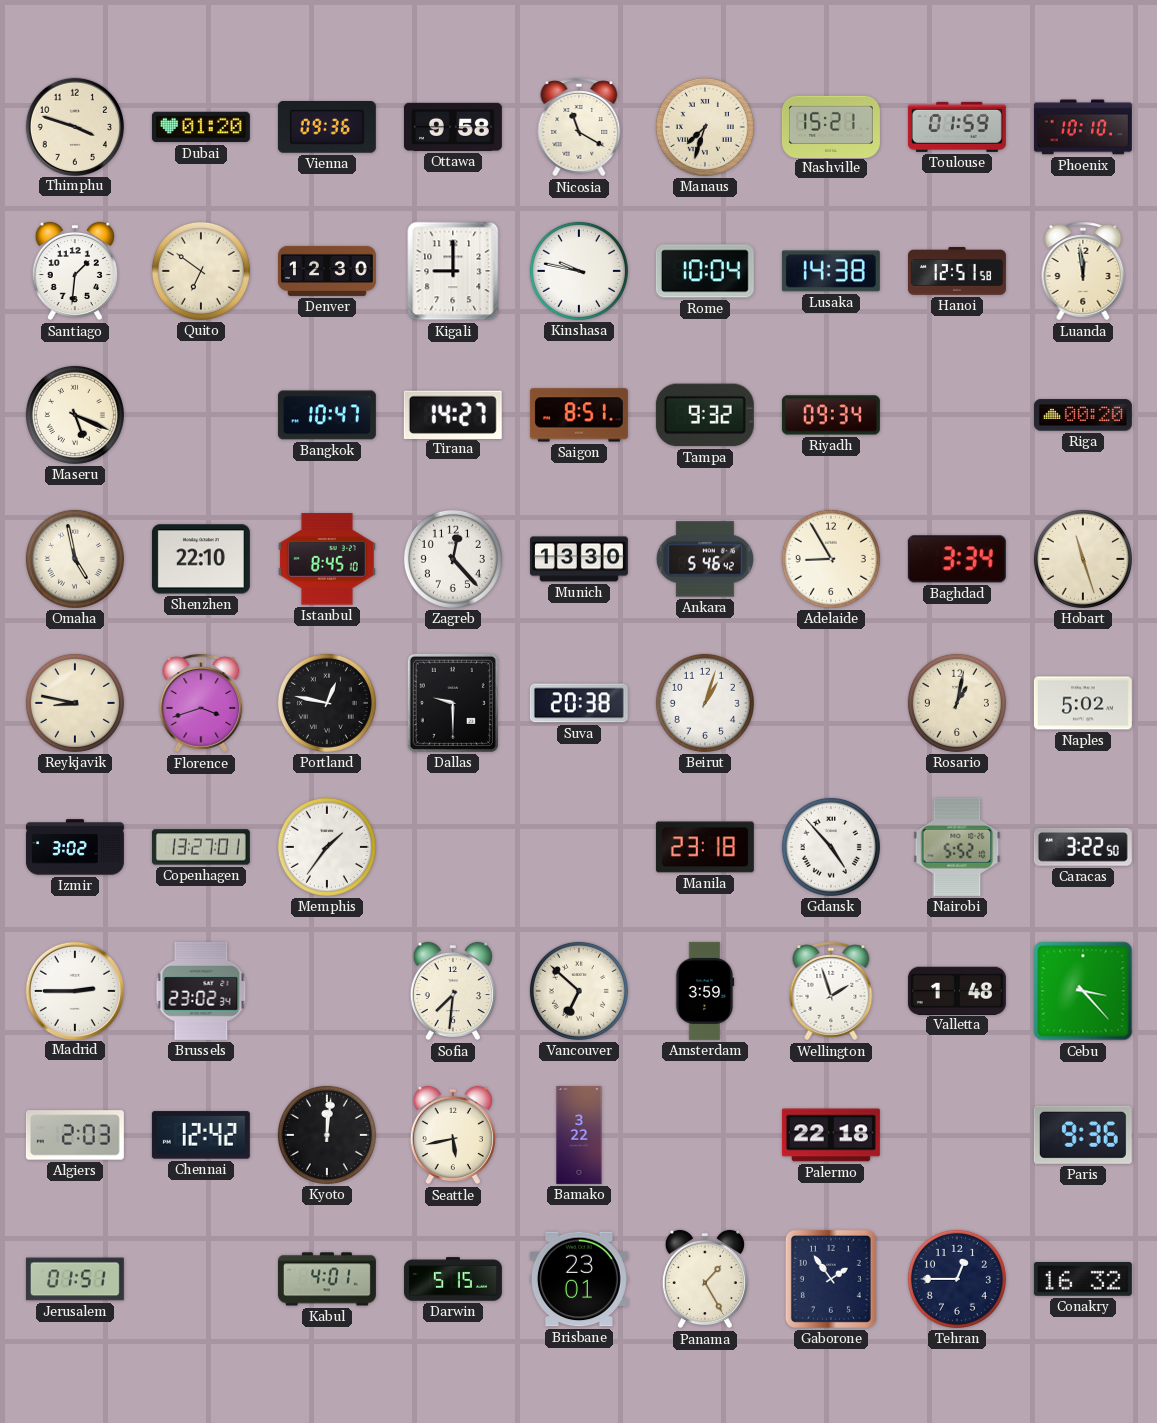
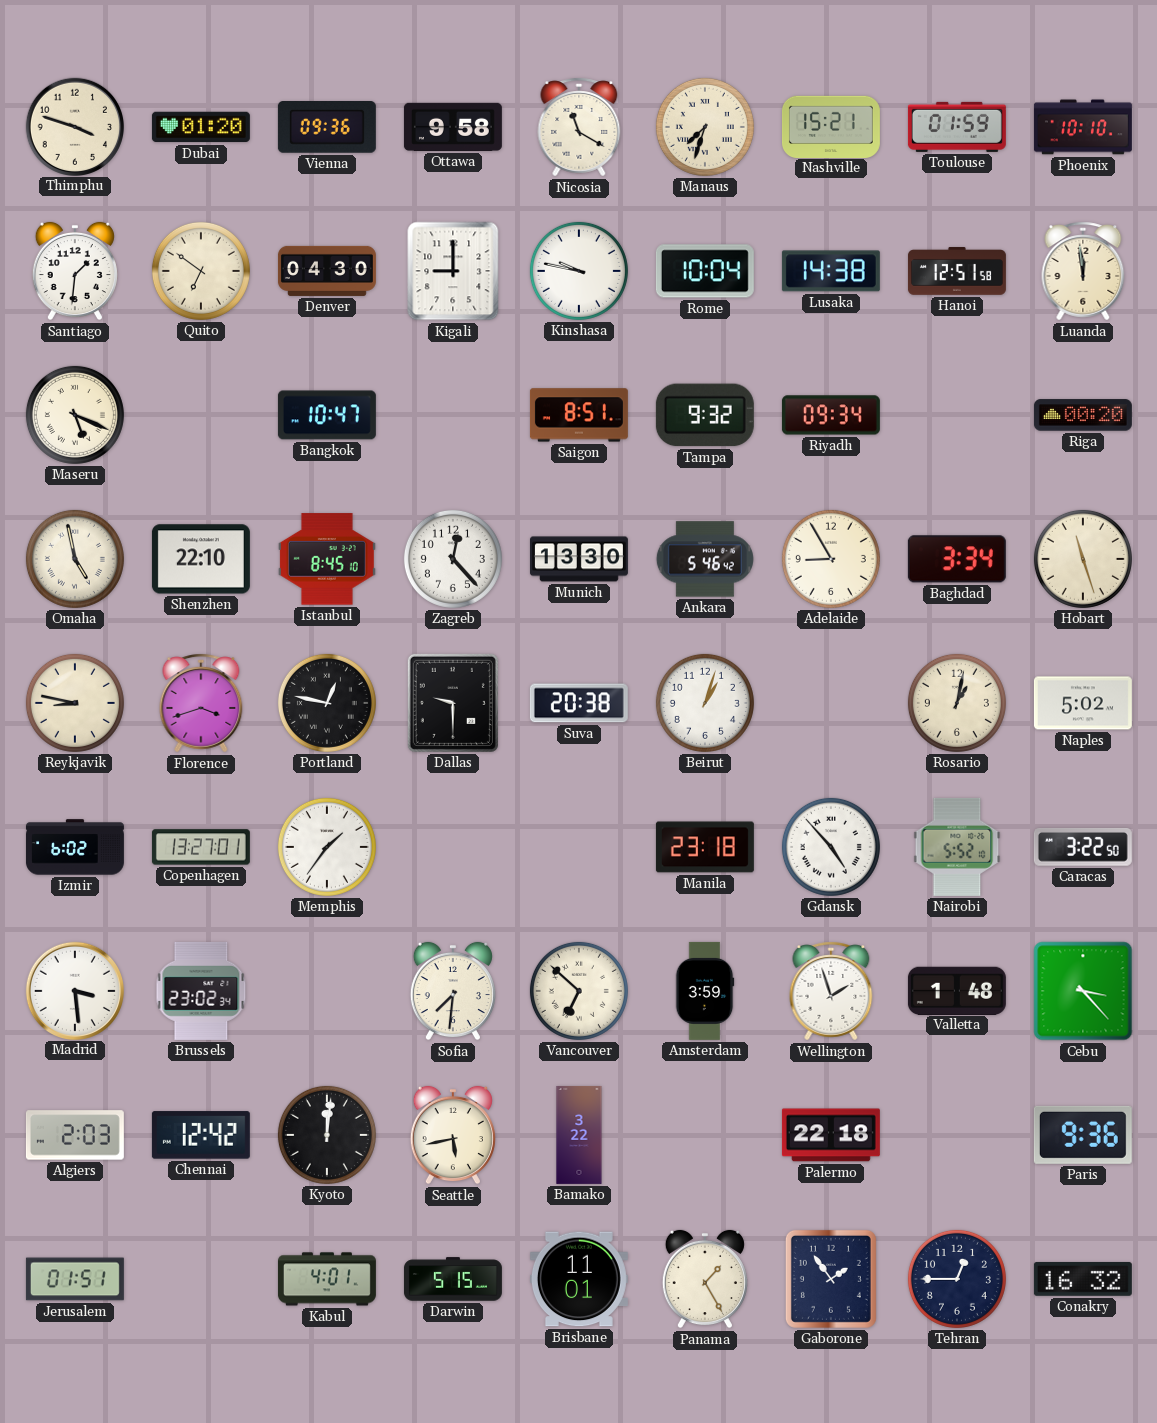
Denver: 12:30 -> 04:30
Tirana: 14:27 -> none
Izmir: 3:02 -> 6:02
Madrid: 2:45 -> 3:29
Brisbane: 23:01 -> 11:01
